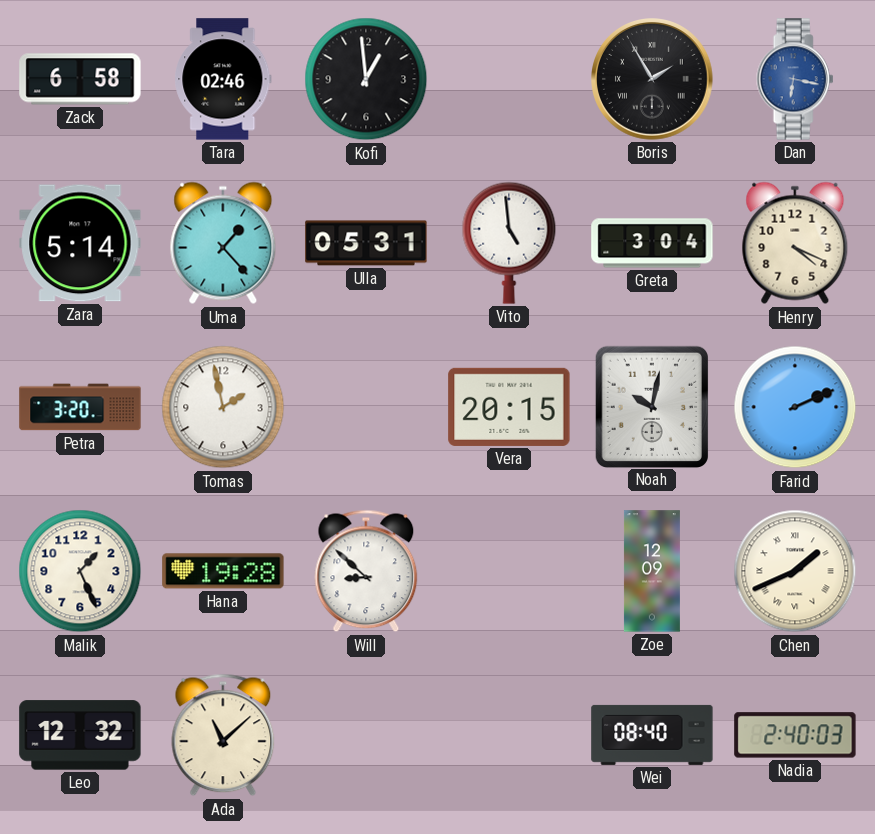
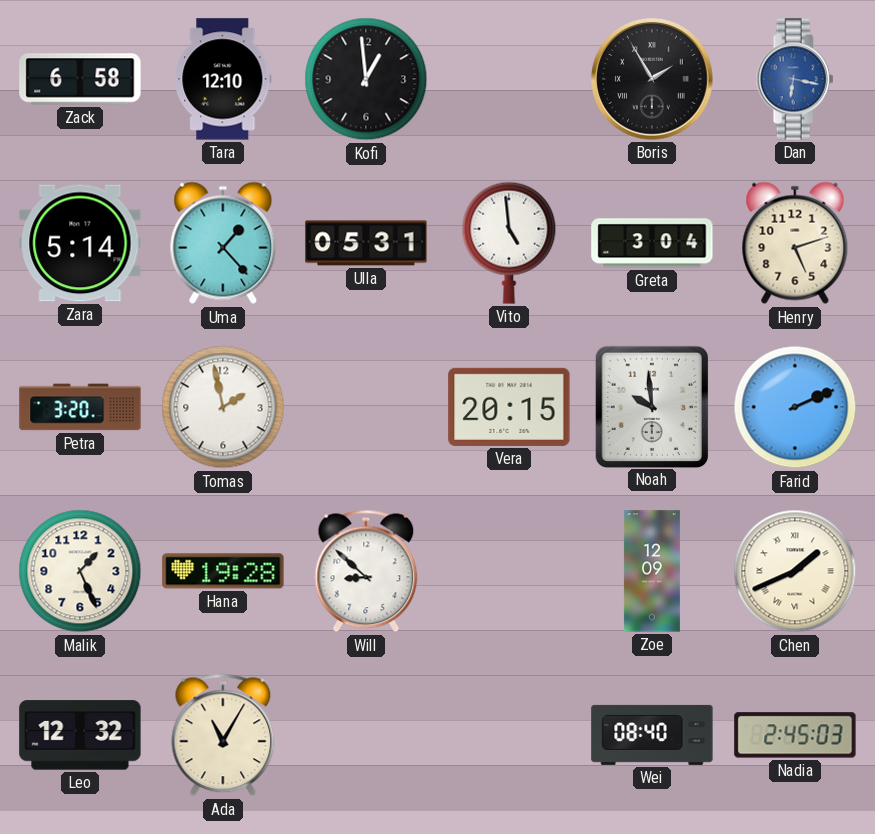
Tara: 02:46 -> 12:10
Henry: 4:19 -> 5:12
Noah: 10:02 -> 9:59
Ada: 11:08 -> 11:05
Nadia: 2:40 -> 2:45
